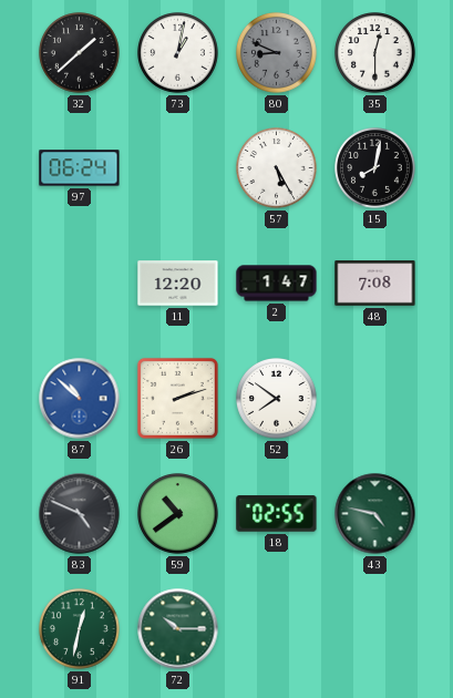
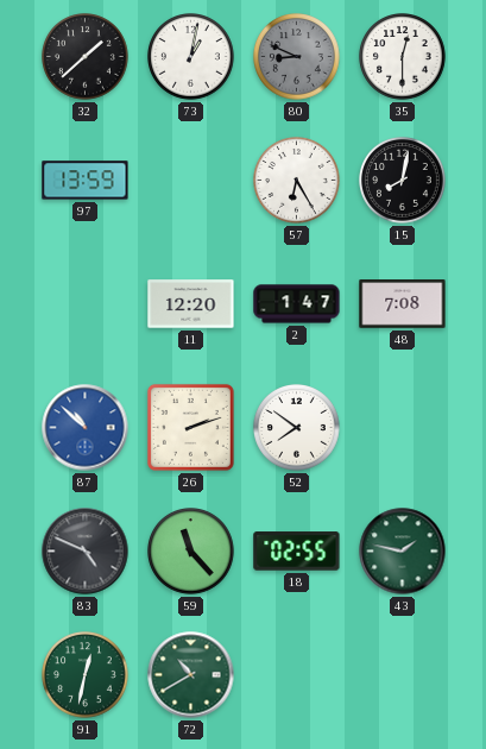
97: 06:24 -> 13:59
57: 5:25 -> 6:25
59: 10:39 -> 11:23
43: 4:47 -> 1:47
72: 10:15 -> 10:40
